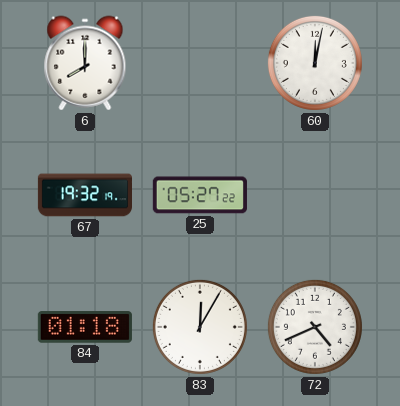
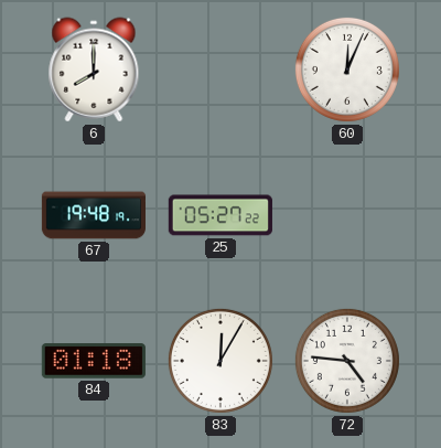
60: 12:02 -> 12:04
67: 19:32 -> 19:48
72: 4:41 -> 4:46
